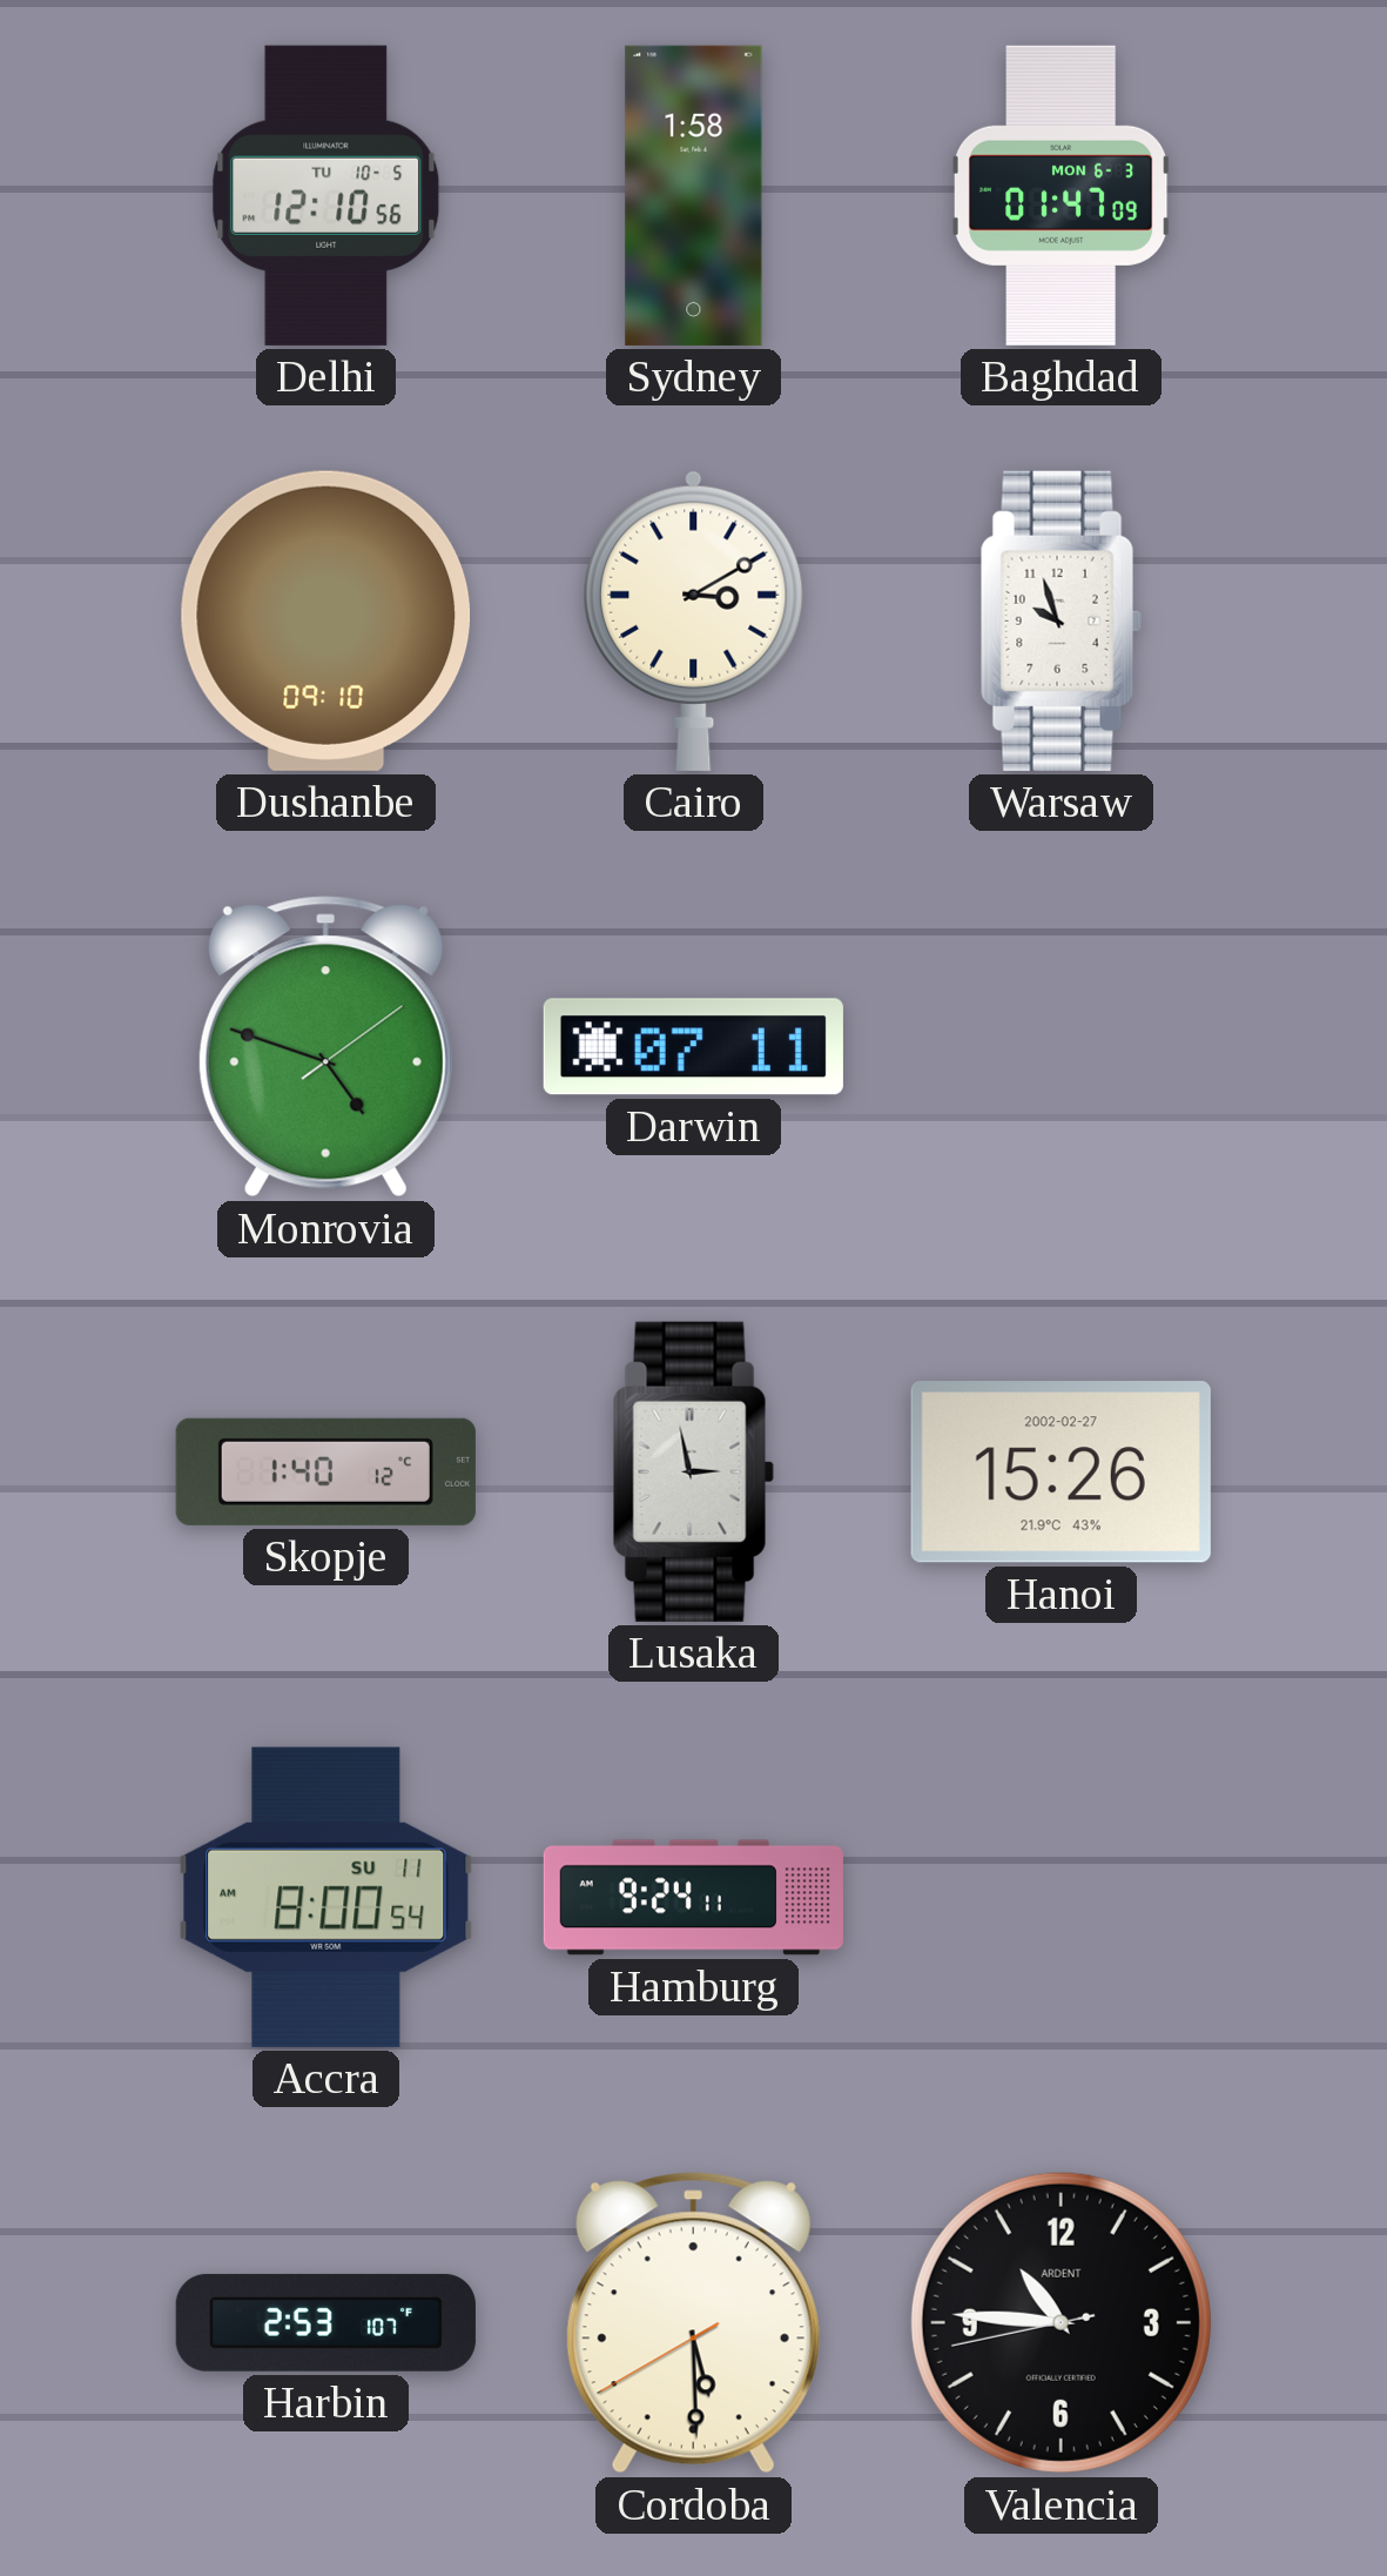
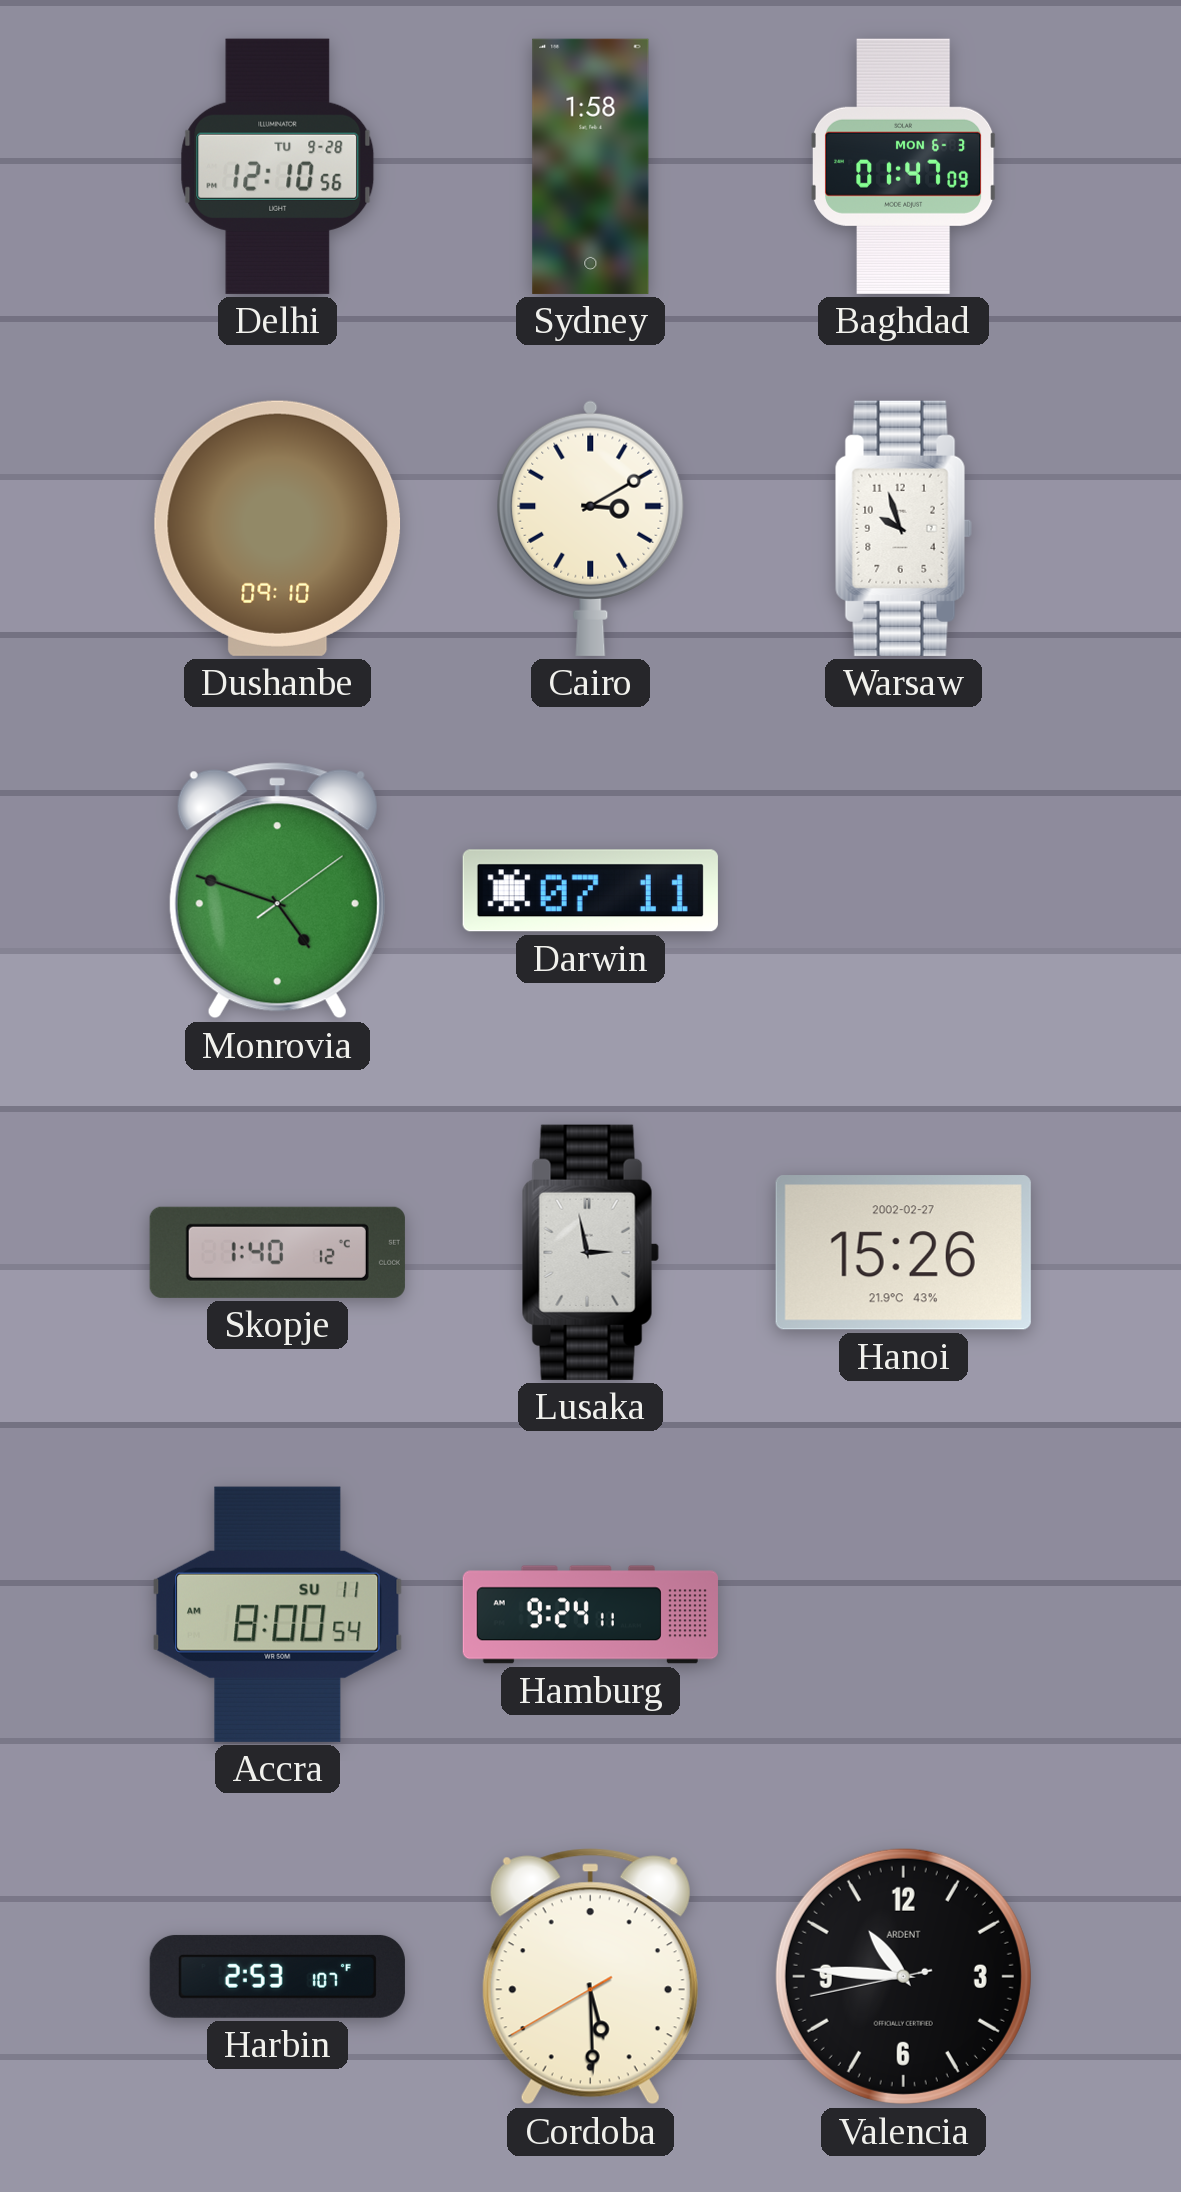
Delhi date: TU 10-5 -> TU 9-28
